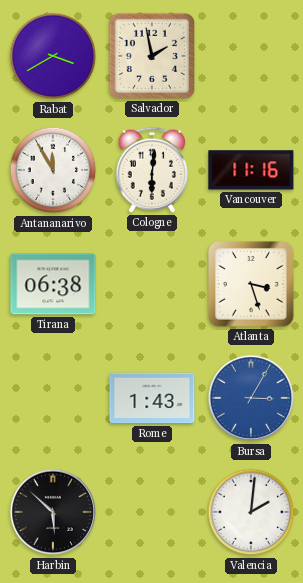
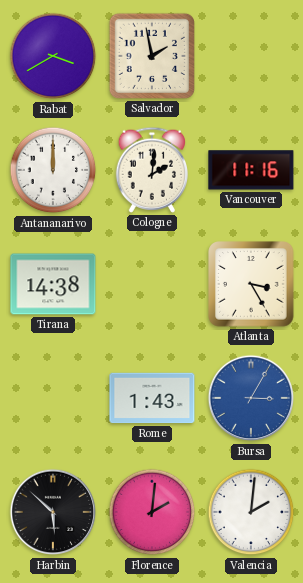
Antananarivo: 11:55 -> 12:00
Cologne: 6:01 -> 2:01
Tirana: 06:38 -> 14:38
Atlanta: 3:27 -> 3:25
Florence: none -> 2:01
